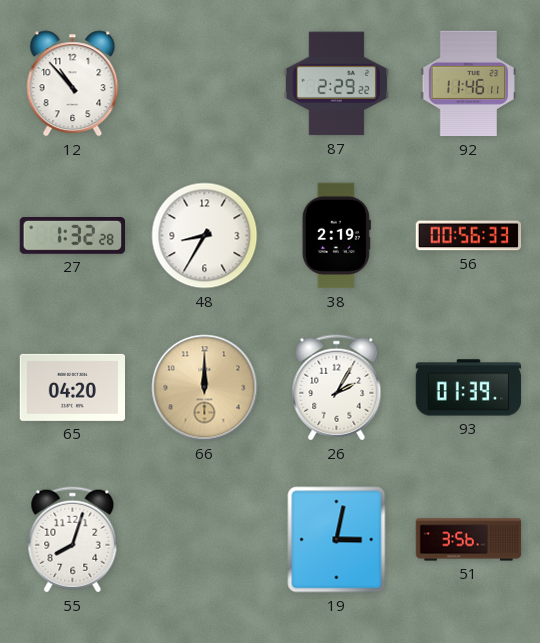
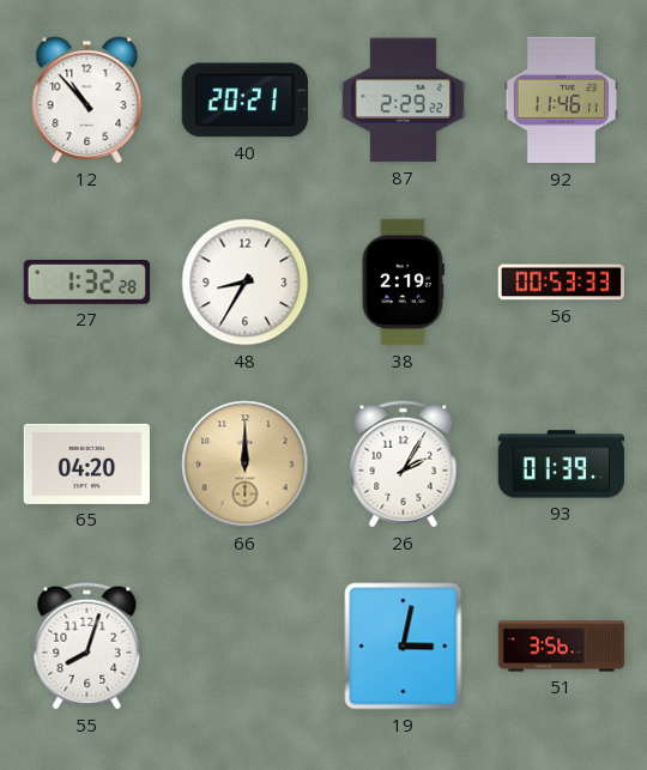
40: none -> 20:21
56: 00:56 -> 00:53
